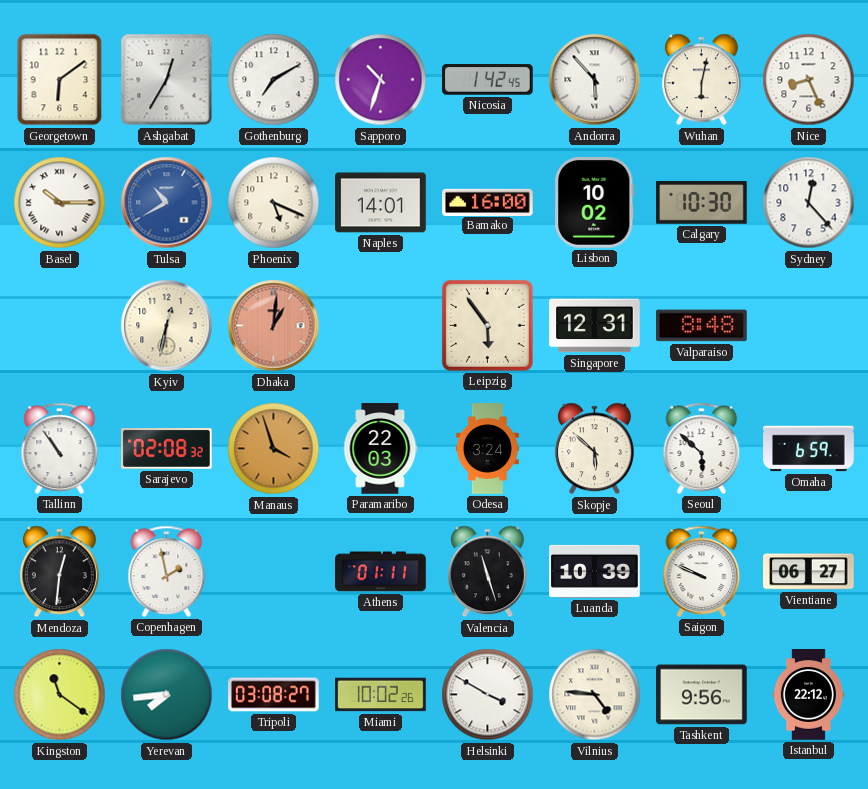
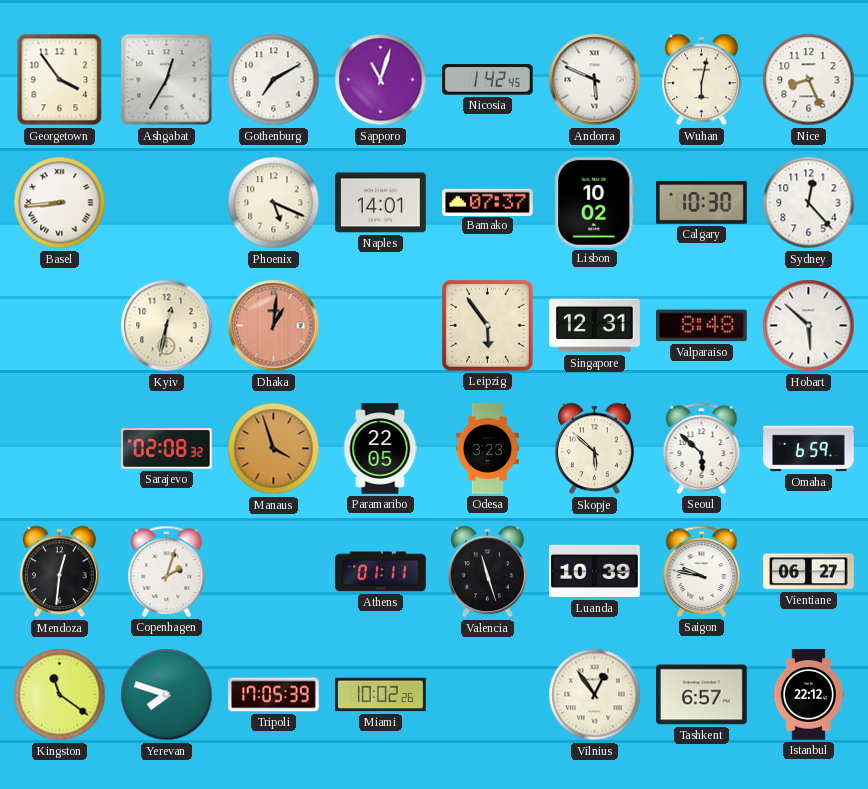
Georgetown: 6:09 -> 3:54
Sapporo: 10:33 -> 11:03
Andorra: 5:53 -> 5:49
Basel: 10:15 -> 8:44
Tulsa: 10:40 -> none
Bamako: 16:00 -> 07:37
Hobart: none -> 5:52
Tallinn: 10:54 -> none
Paramaribo: 22:03 -> 22:05
Odesa: 3:24 -> 3:23
Copenhagen: 1:58 -> 2:03
Saigon: 9:49 -> 9:47
Yerevan: 7:44 -> 7:48
Tripoli: 03:08 -> 17:05
Helsinki: 3:50 -> none
Vilnius: 4:46 -> 12:54
Tashkent: 9:56 -> 6:57
